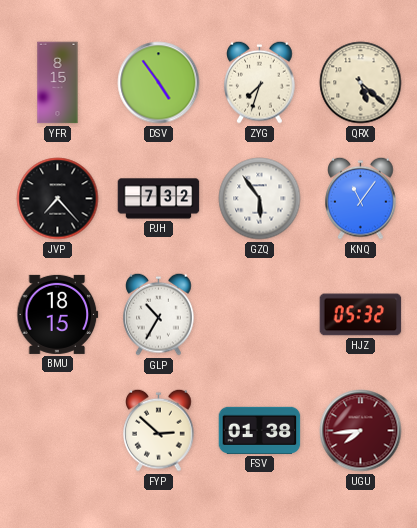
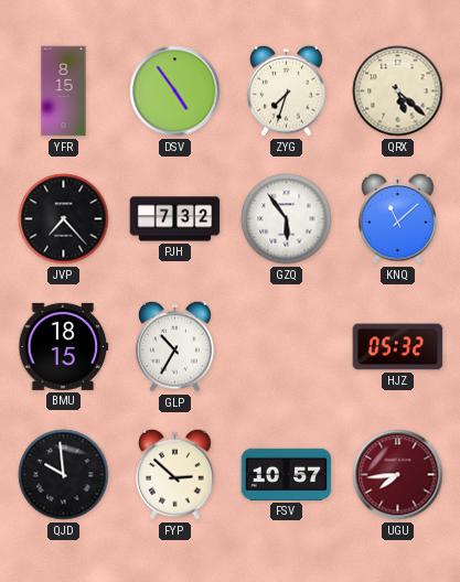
KNQ: 11:06 -> 11:08
QJD: none -> 9:59
FSV: 01:38 -> 10:57
